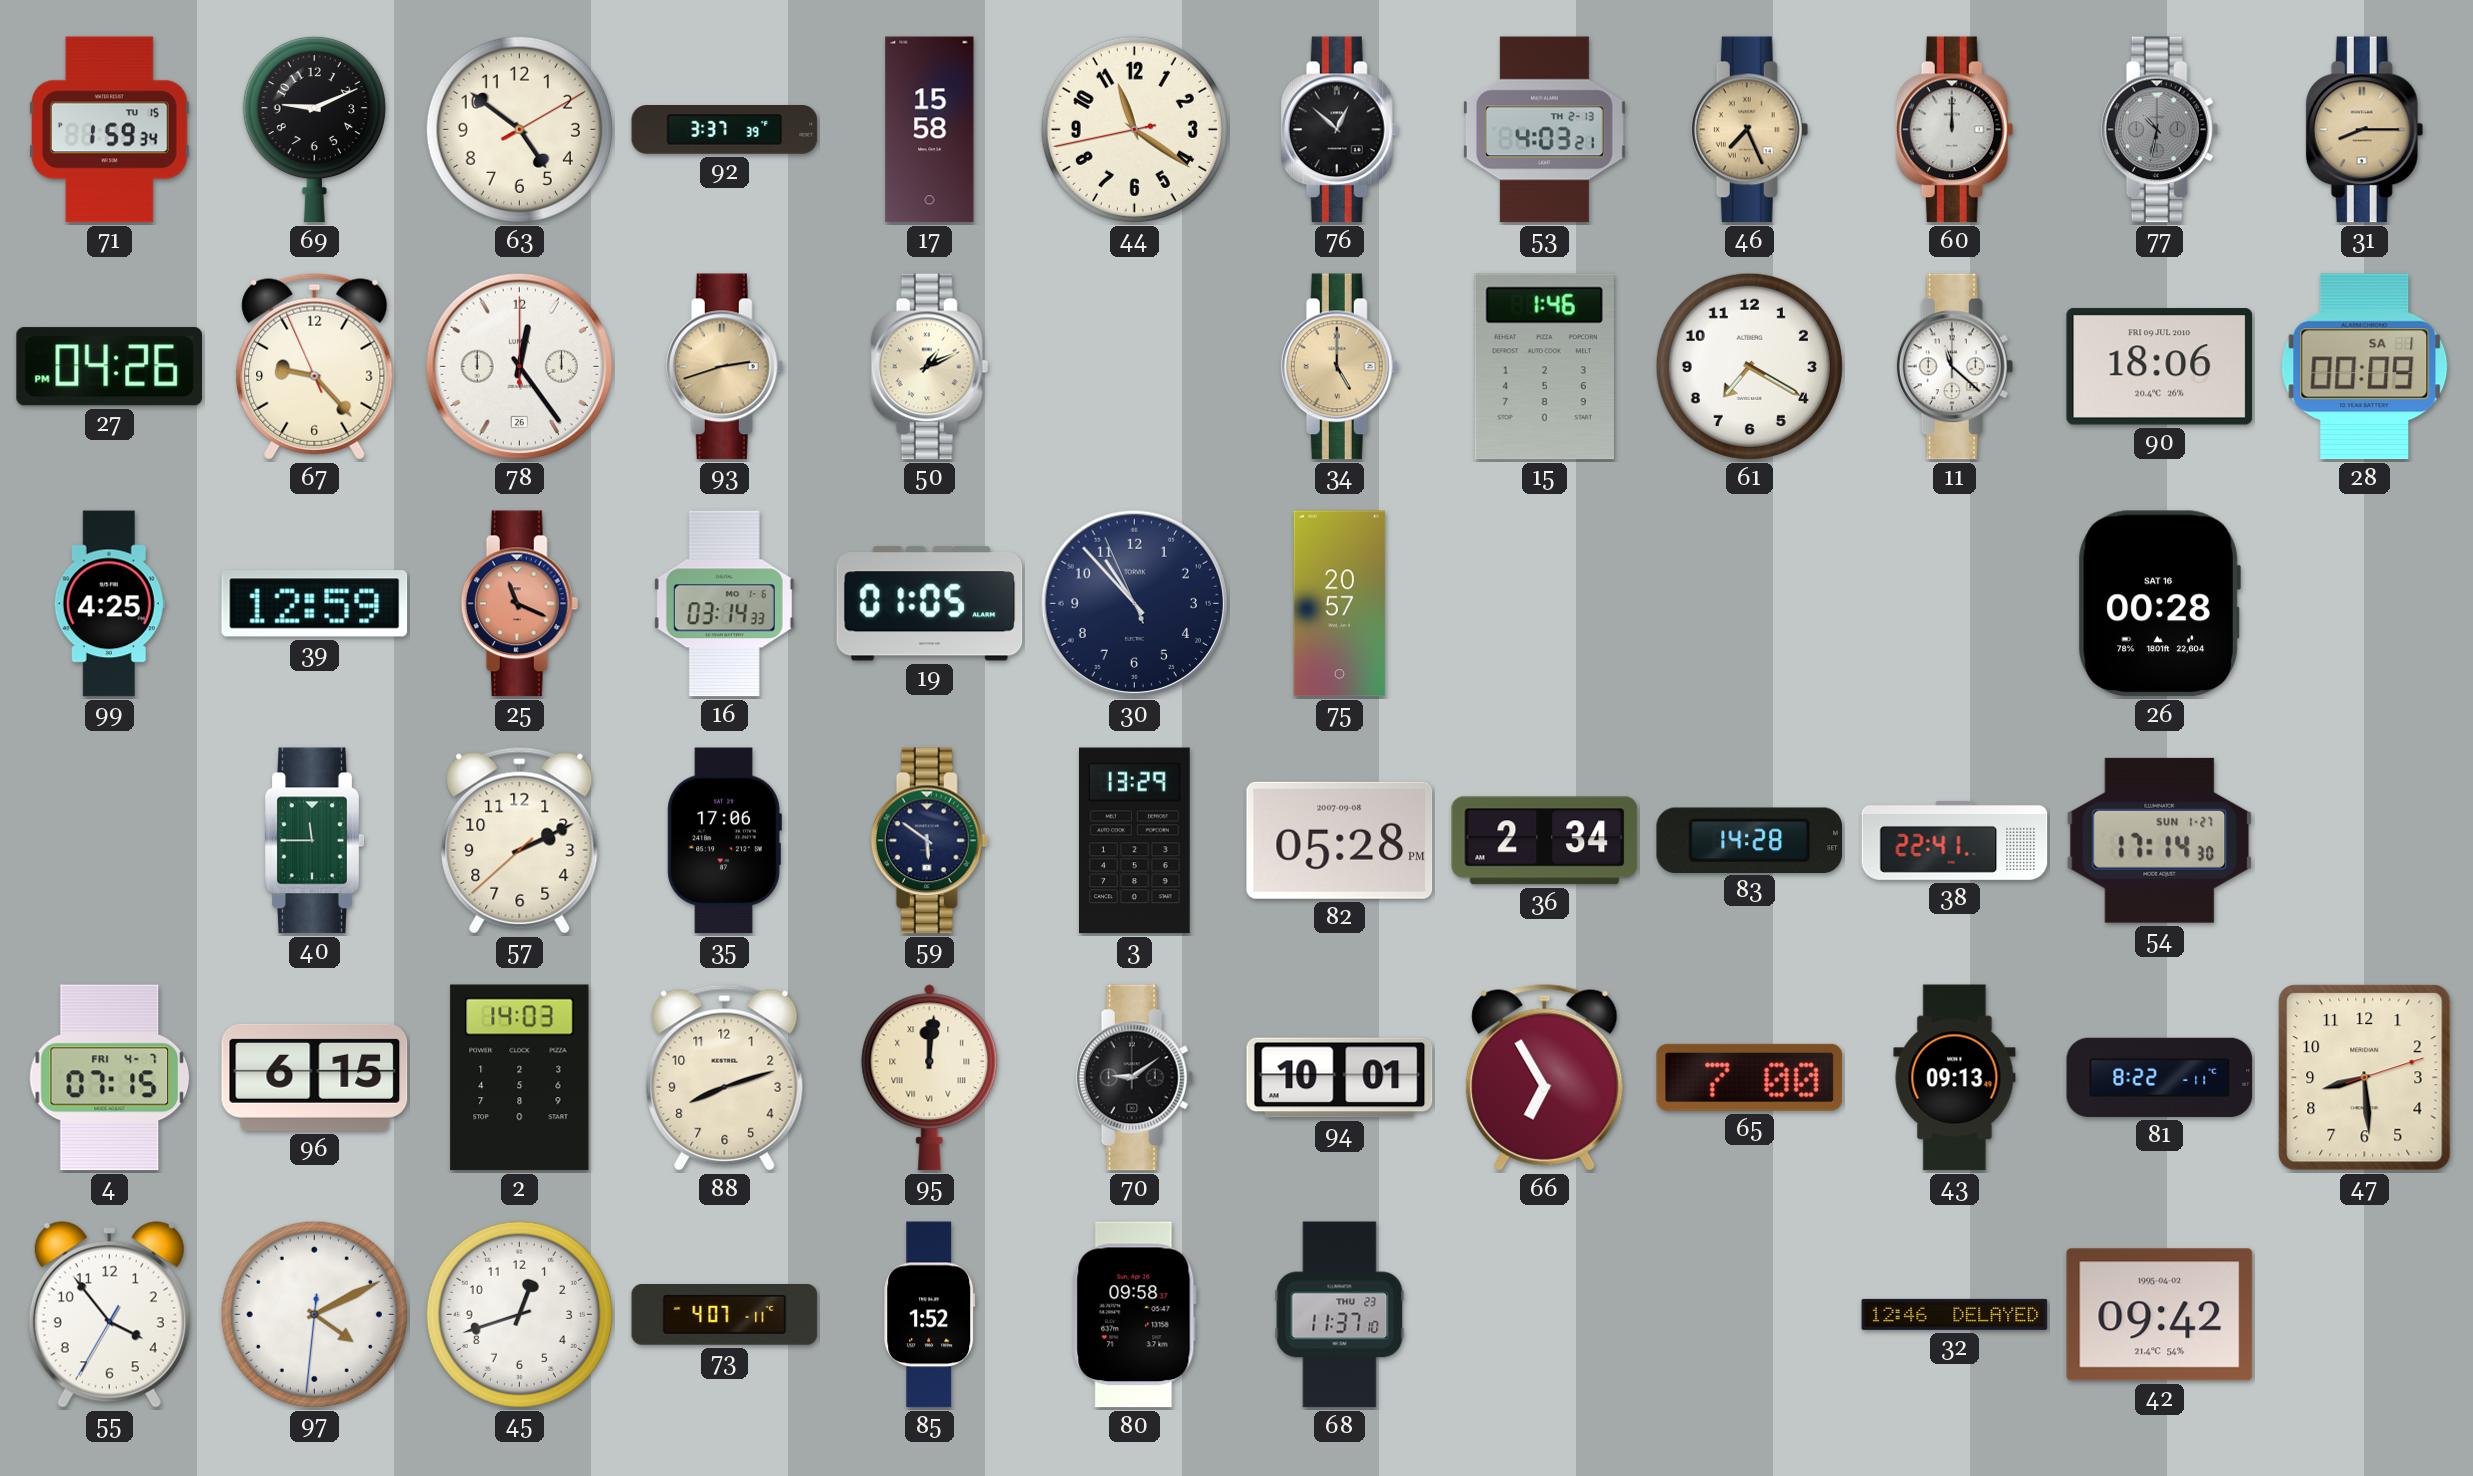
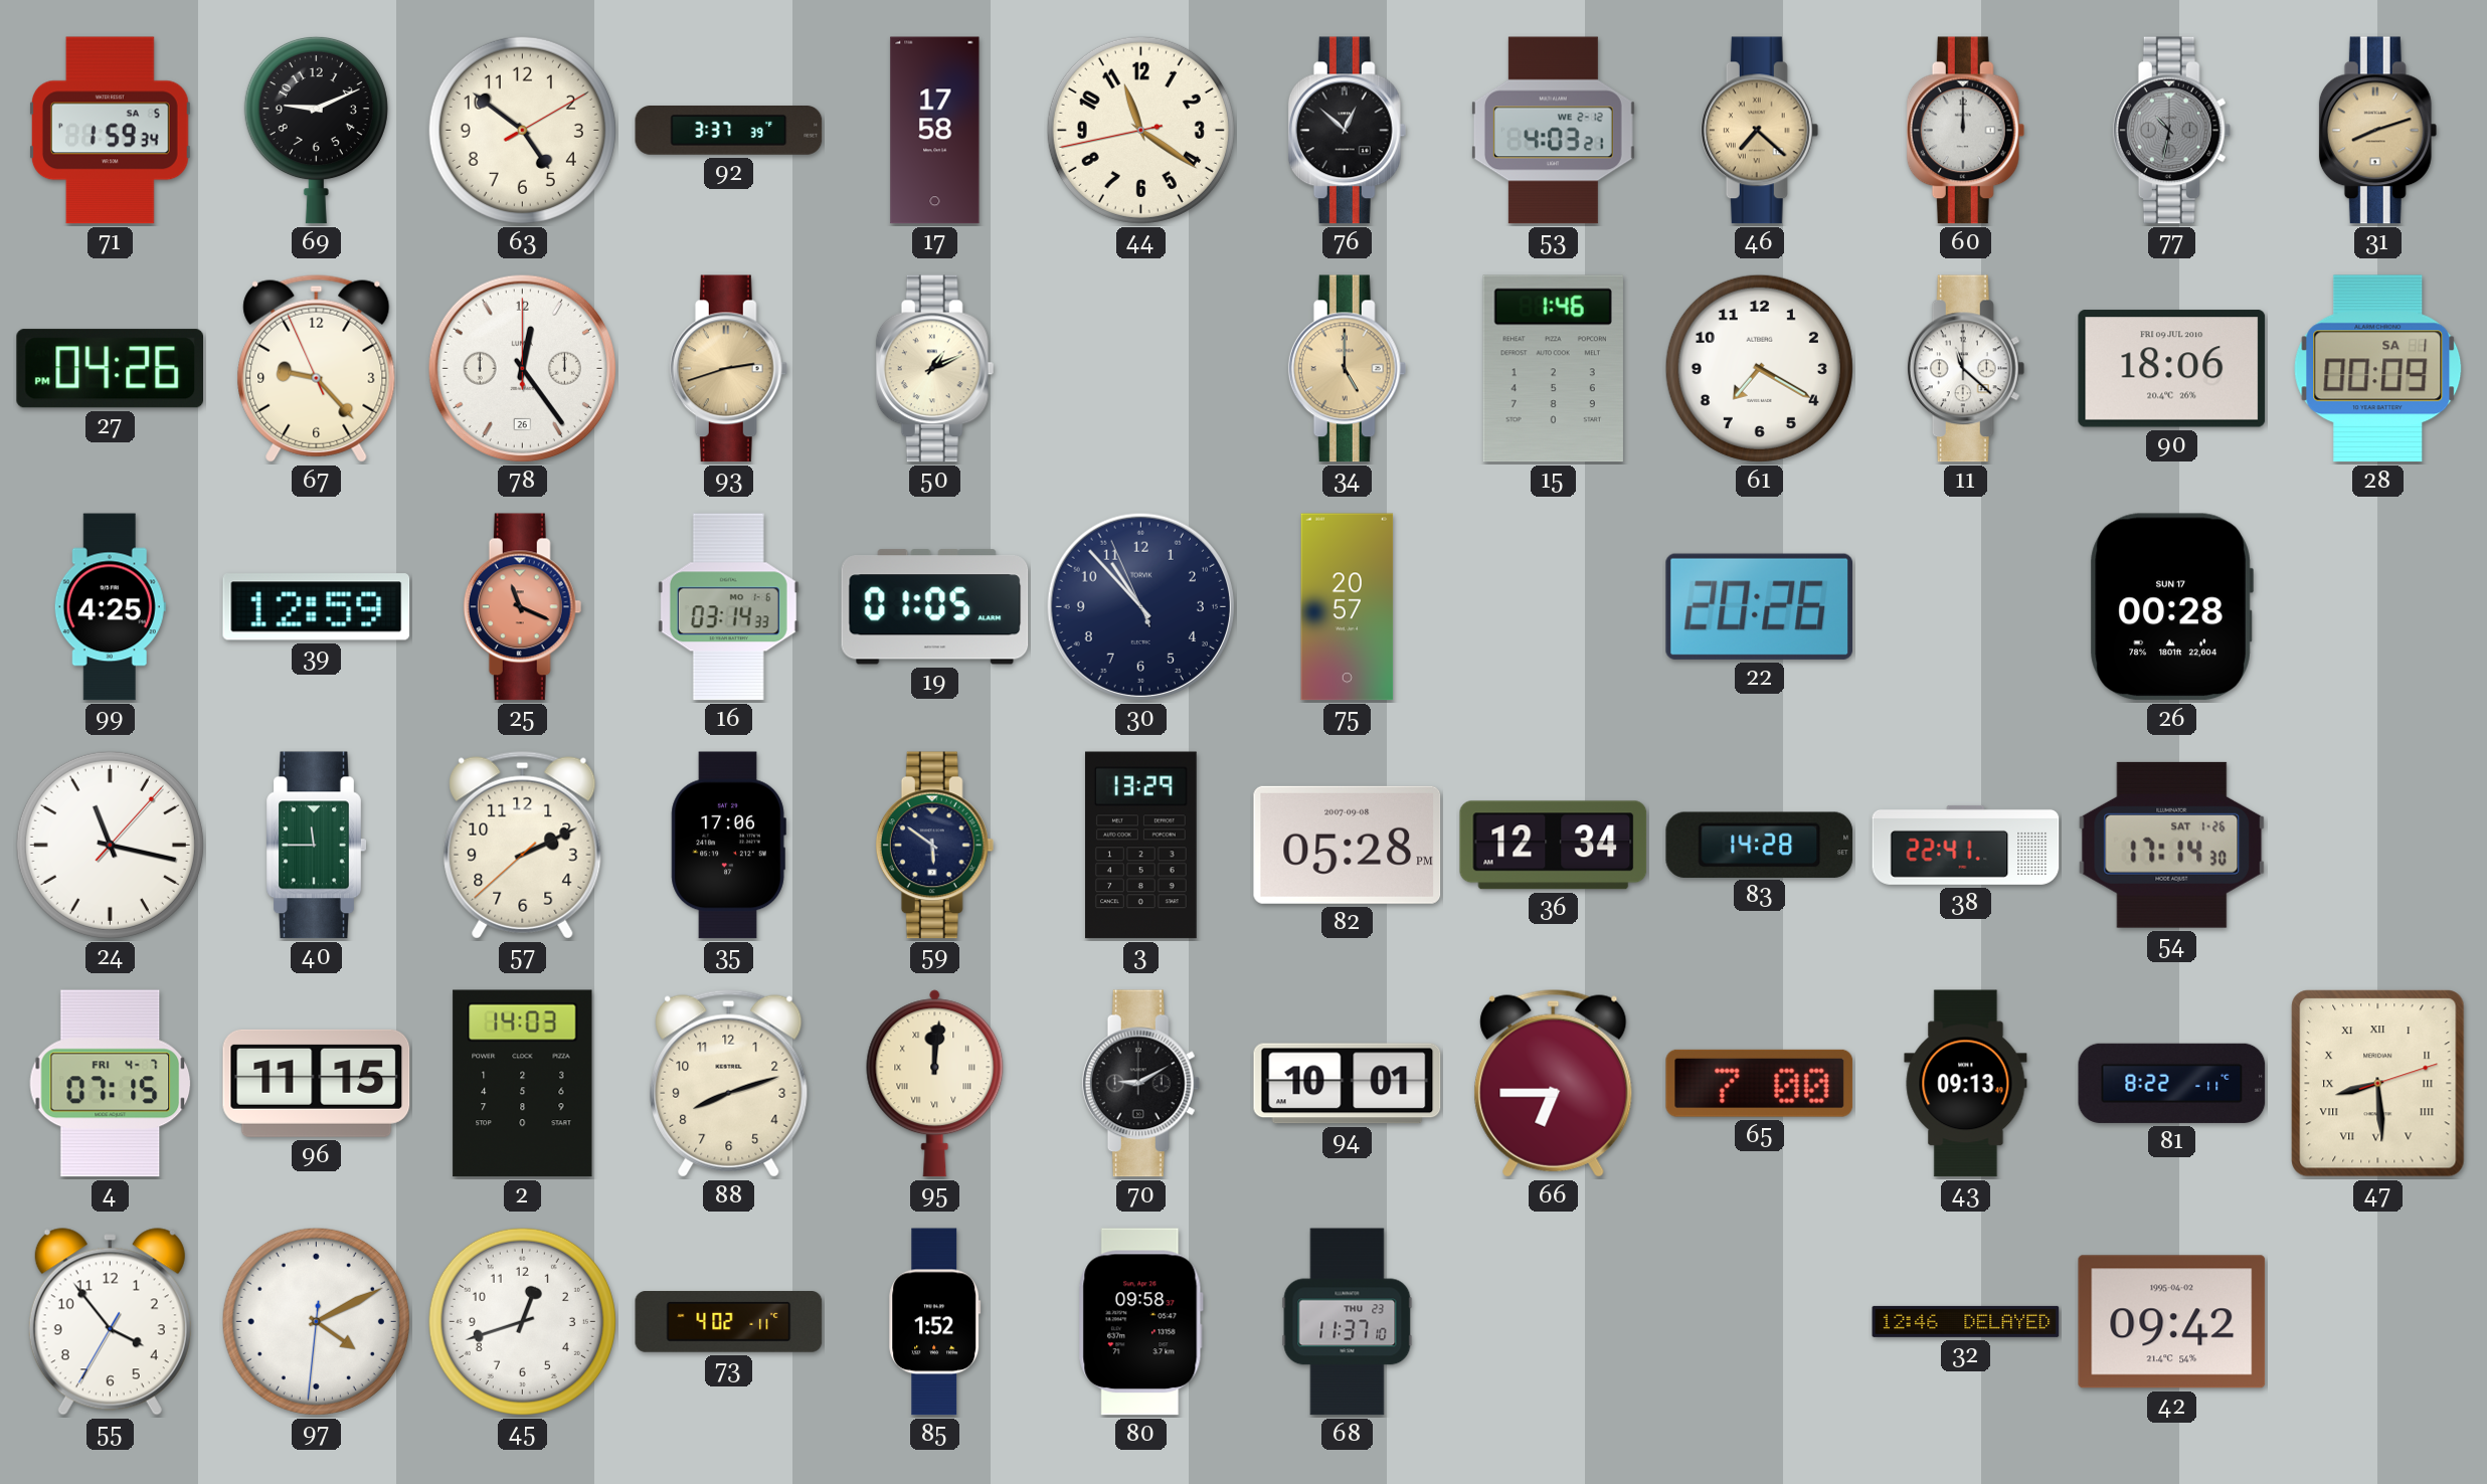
71 date: TU 15 -> SA 5
17: 15:58 -> 17:58
53 date: TH 2-13 -> WE 2-12
46: 7:26 -> 7:22
31: 8:15 -> 8:12
22: none -> 20:26
26 date: SAT 16 -> SUN 17
24: none -> 11:17
36: 2:34 -> 12:34
54 date: SUN 1-27 -> SAT 1-26
96: 6:15 -> 11:15
70: 9:09 -> 9:10
66: 6:55 -> 6:45
47 numerals: Arabic -> Roman
73: 4:07 -> 4:02
